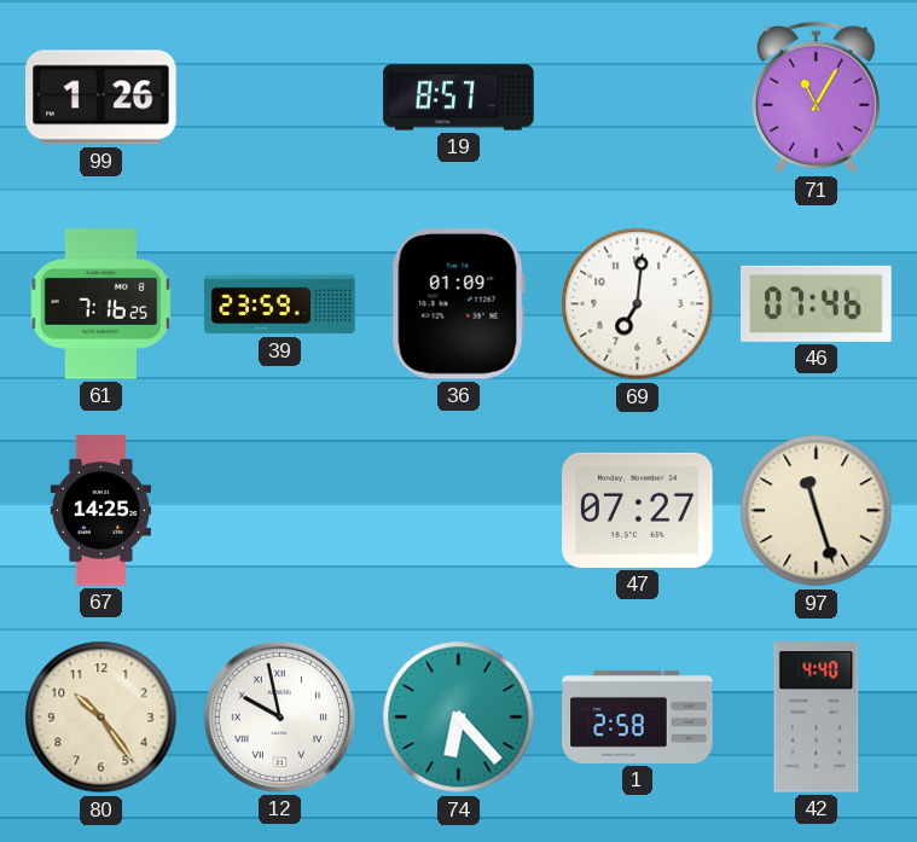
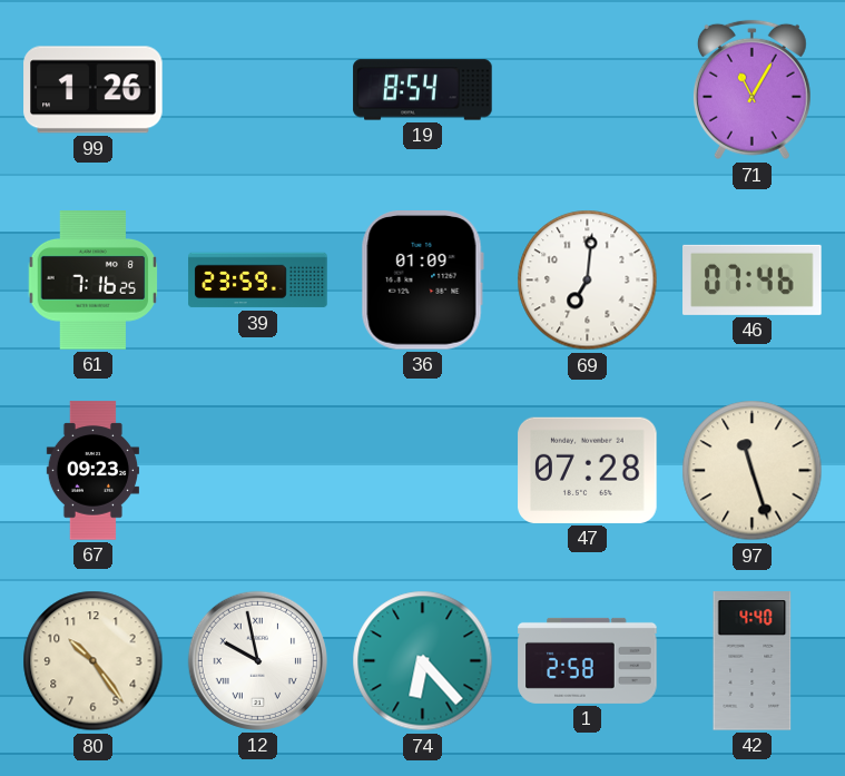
19: 8:57 -> 8:54
67: 14:25 -> 09:23
47: 07:27 -> 07:28
